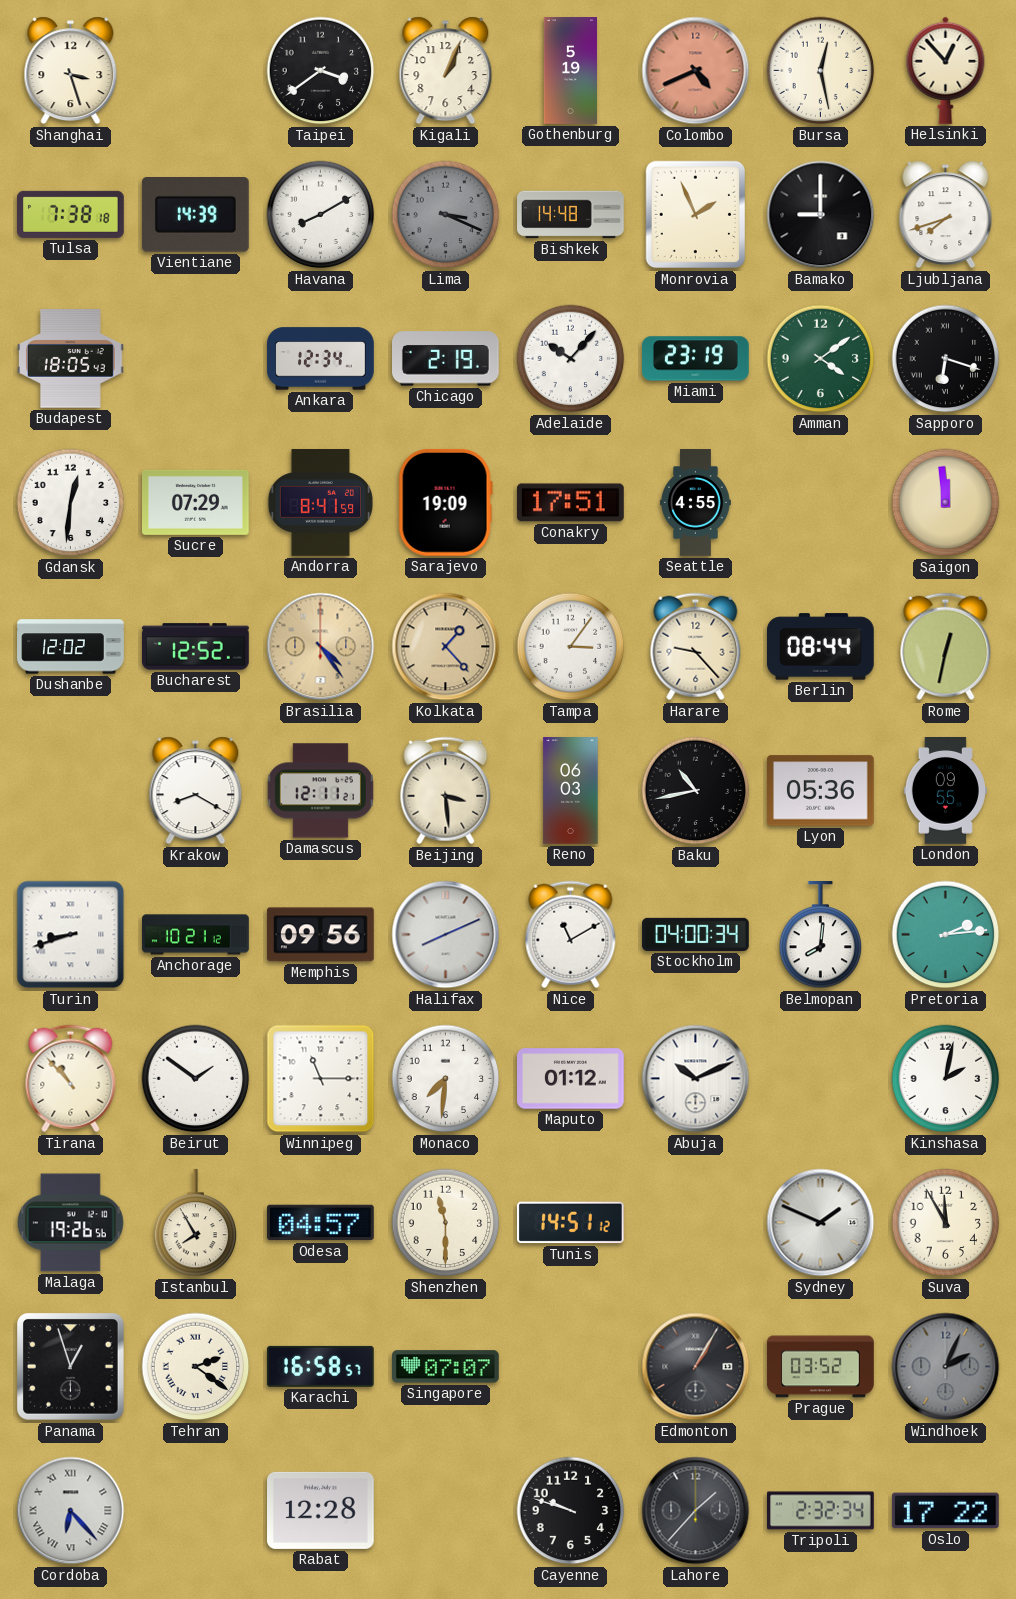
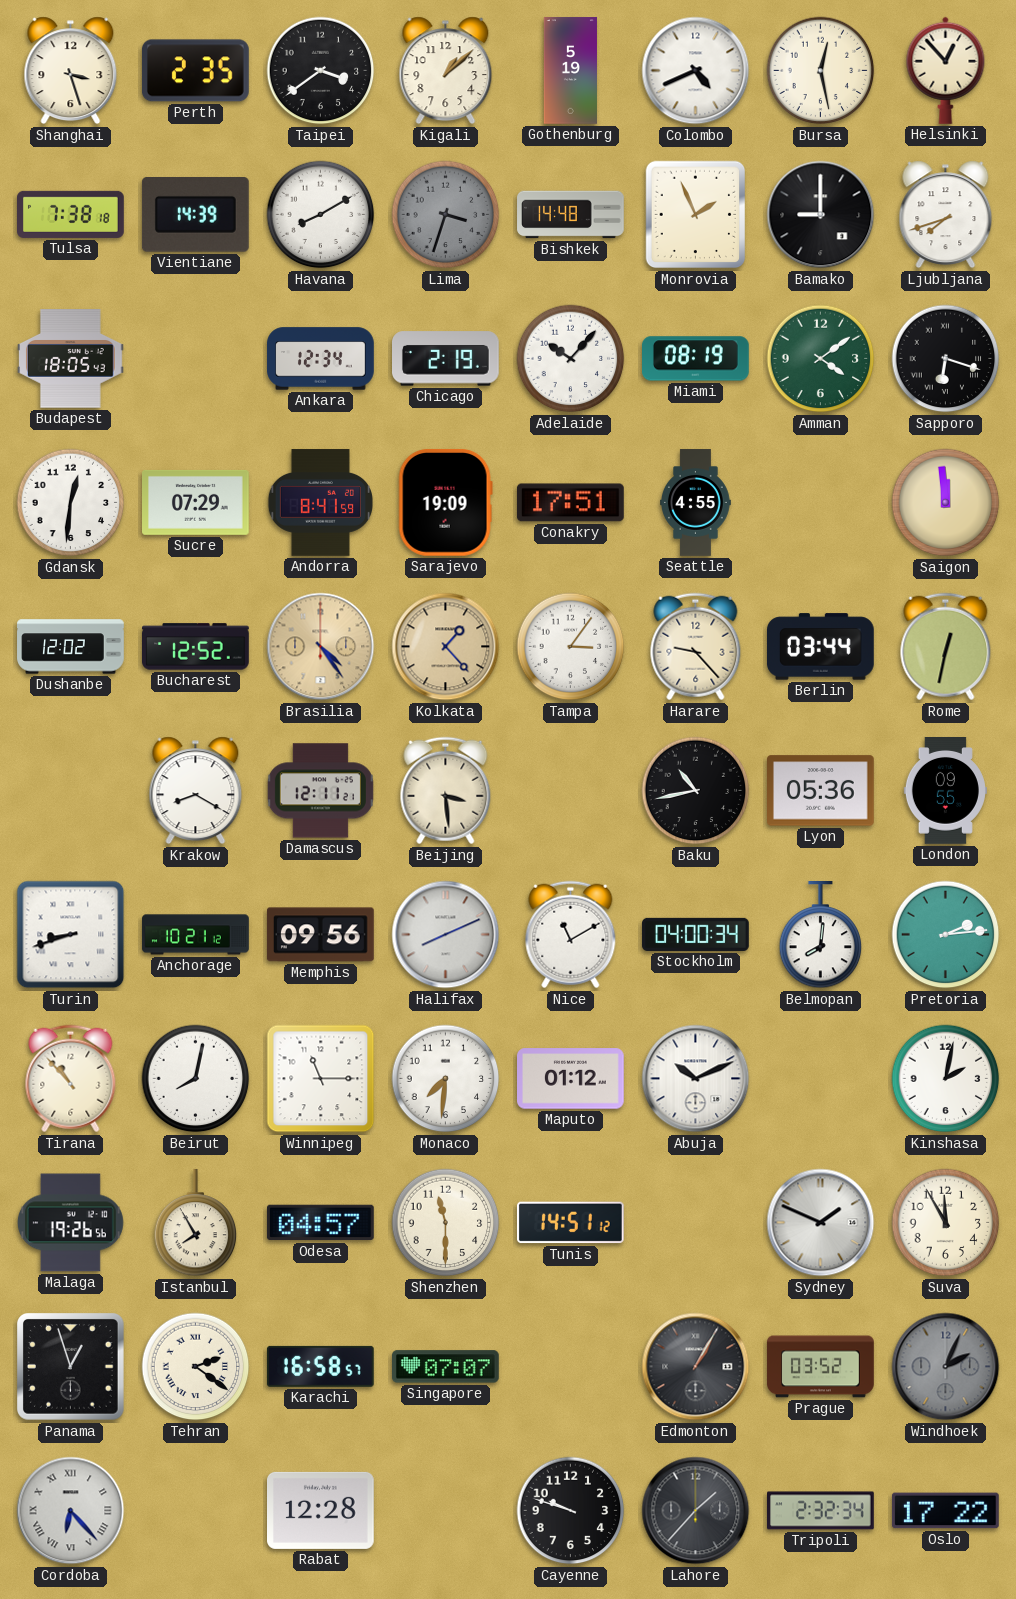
Perth: none -> 2:35
Kigali: 1:04 -> 1:08
Colombo dial: salmon -> white
Lima: 3:19 -> 3:33
Miami: 23:19 -> 08:19
Berlin: 08:44 -> 03:44
Reno: 06:03 -> none
Beirut: 1:51 -> 8:02
